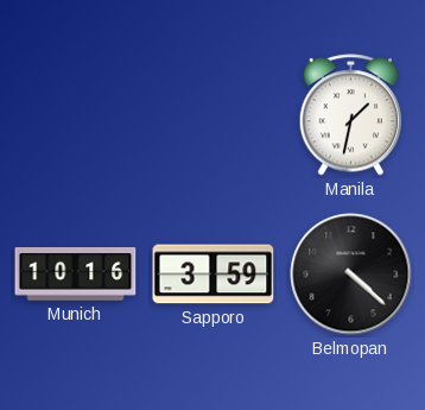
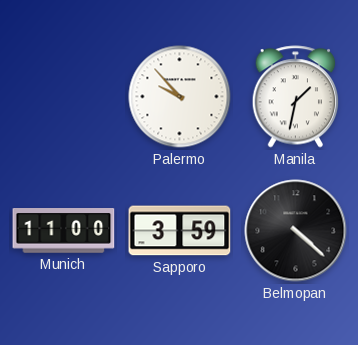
Palermo: none -> 9:53
Munich: 10:16 -> 11:00
